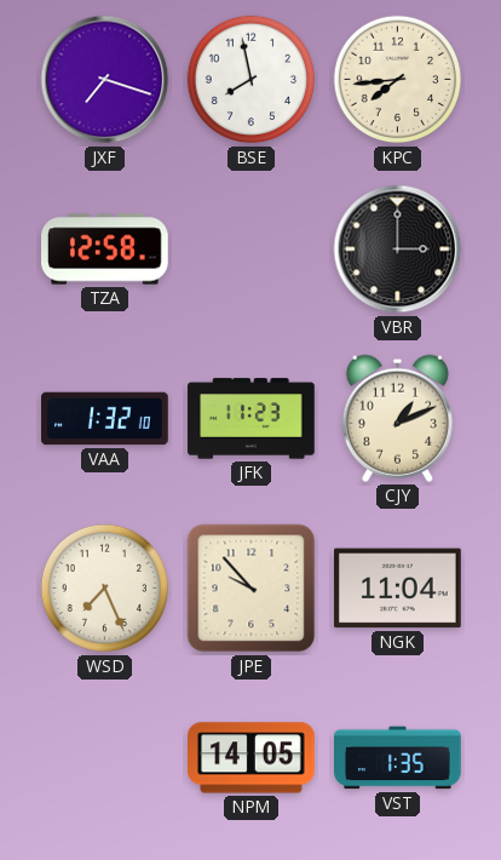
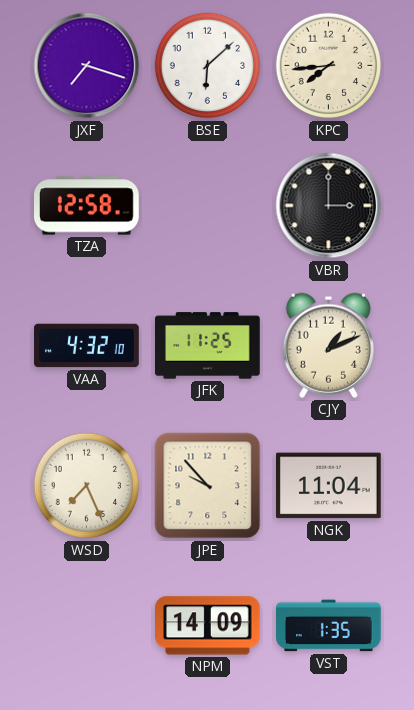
BSE: 7:58 -> 6:08
VAA: 1:32 -> 4:32
JFK: 11:23 -> 11:25
NPM: 14:05 -> 14:09
